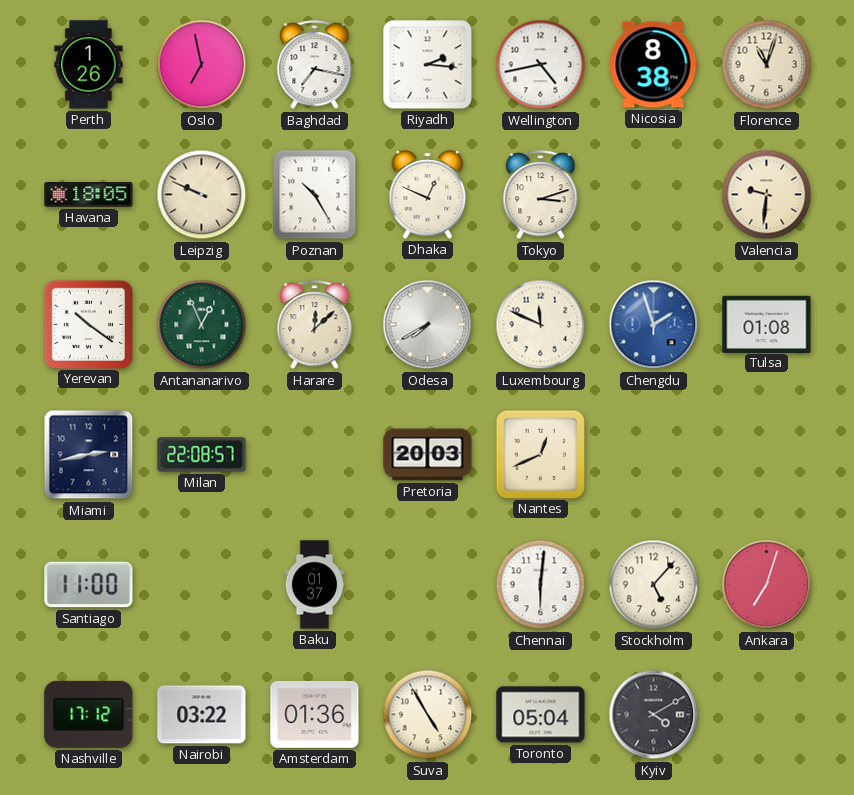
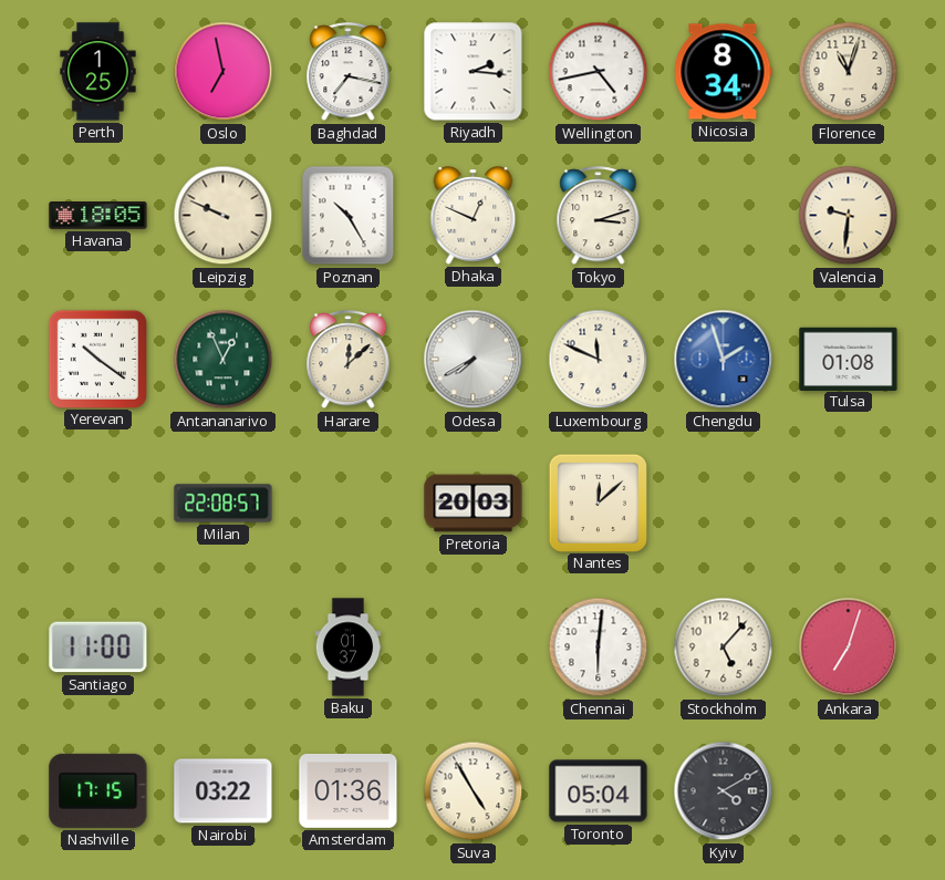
Perth: 1:26 -> 1:25
Nicosia: 8:38 -> 8:34
Miami: 2:43 -> none
Nantes: 12:41 -> 12:08
Nashville: 17:12 -> 17:15
